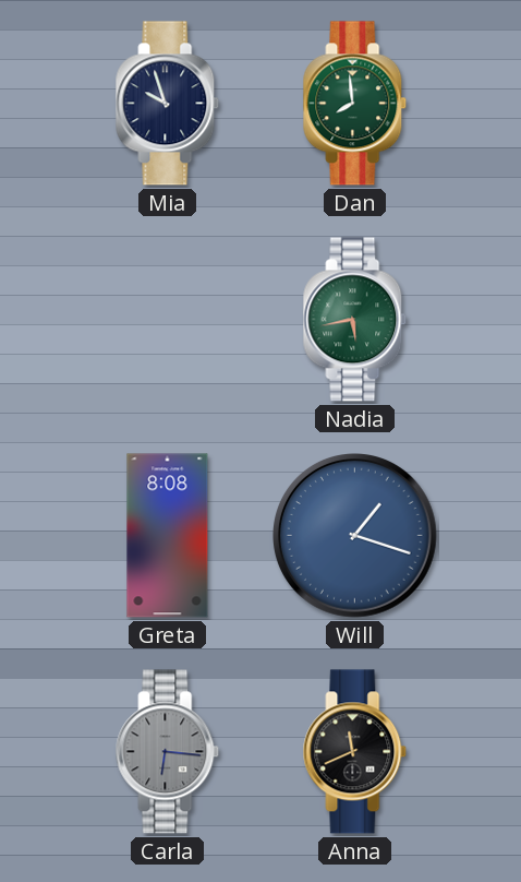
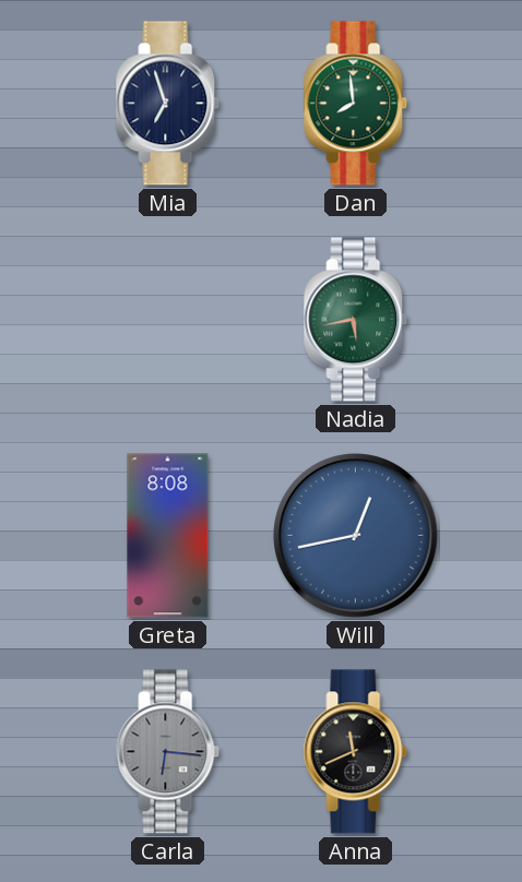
Mia: 9:57 -> 6:57
Will: 1:18 -> 12:43
